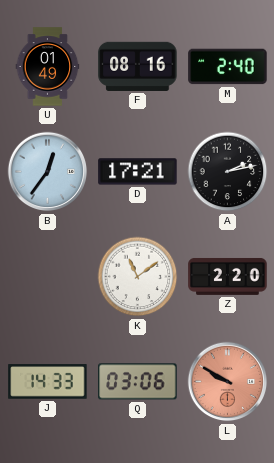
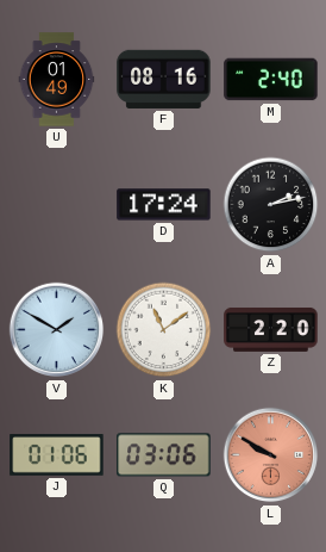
B: 12:36 -> none
D: 17:21 -> 17:24
V: none -> 1:50
J: 14:33 -> 01:06
